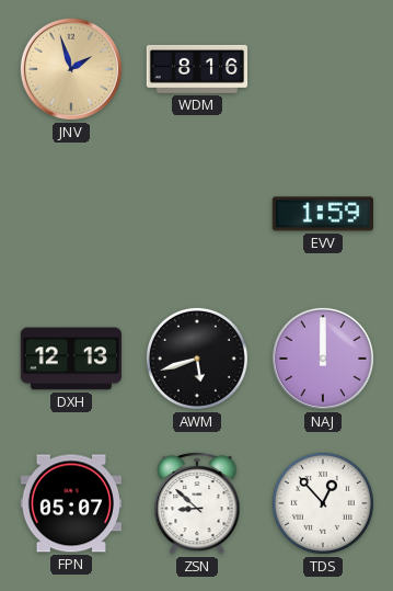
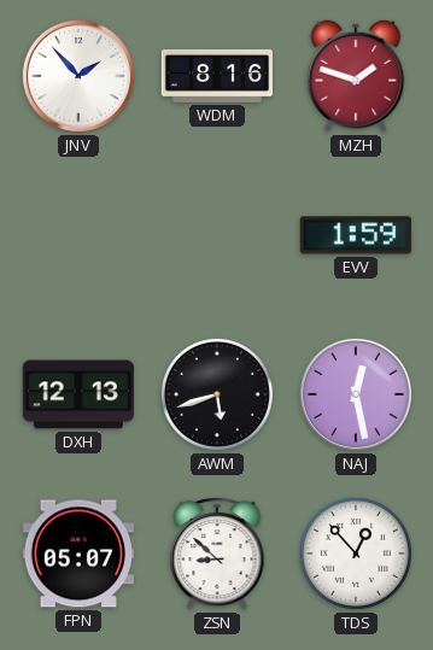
JNV: 1:57 -> 1:53
JNV dial: champagne -> white
MZH: none -> 1:48
NAJ: 12:00 -> 12:28
